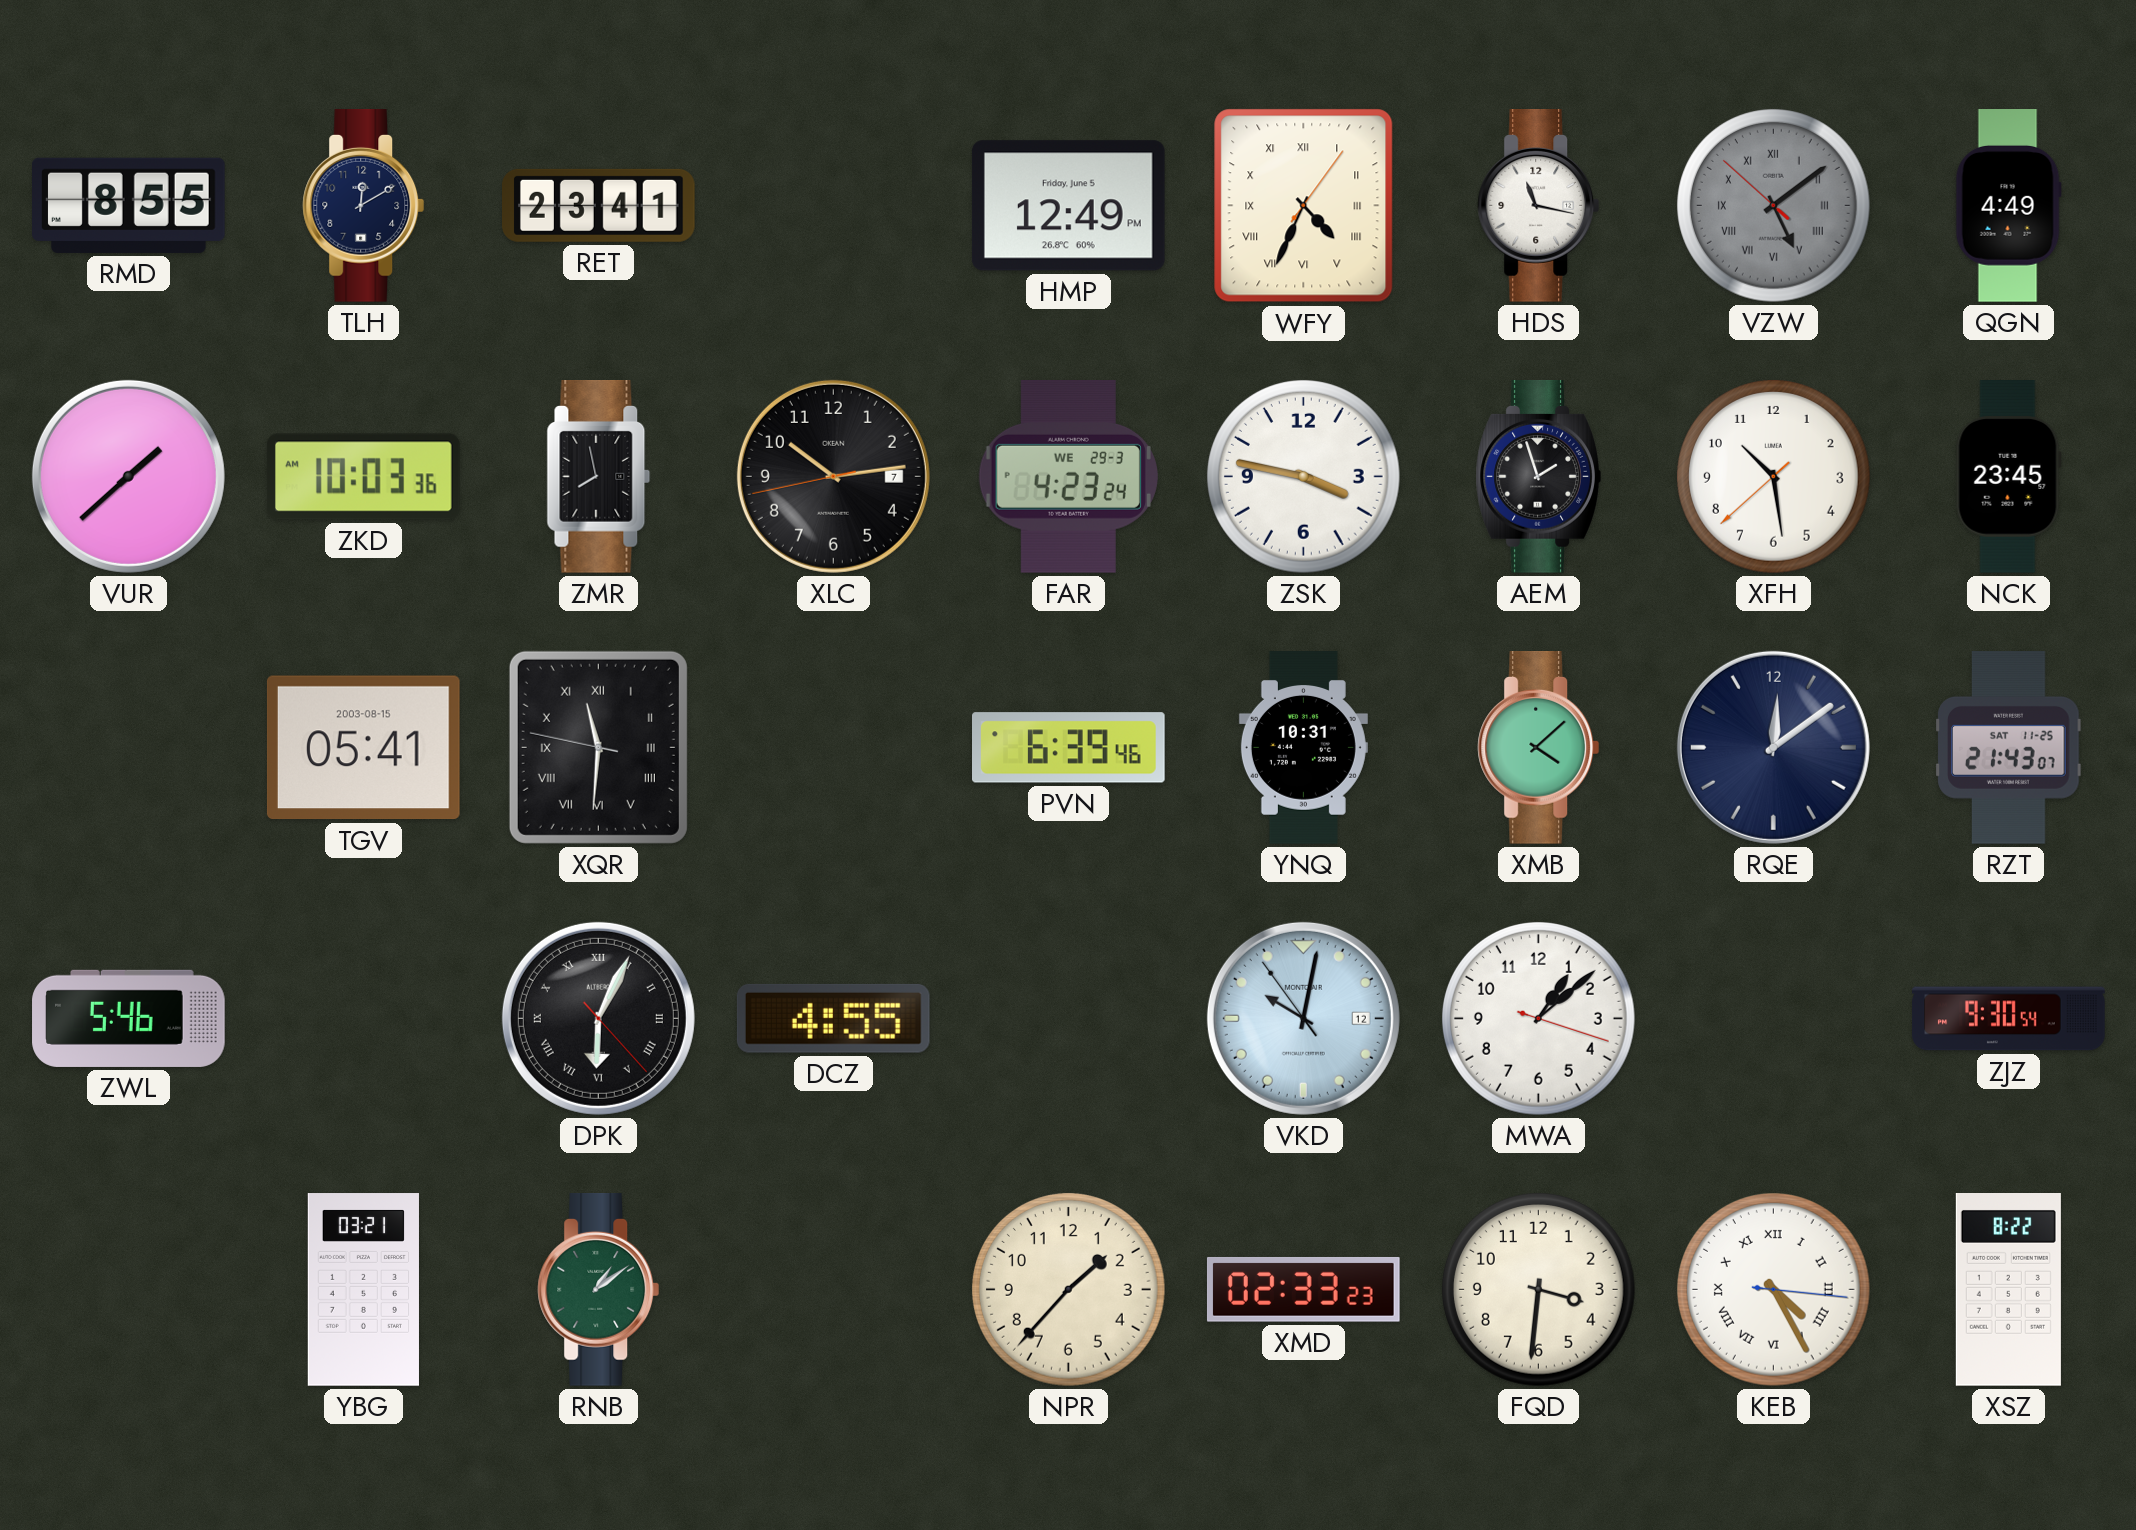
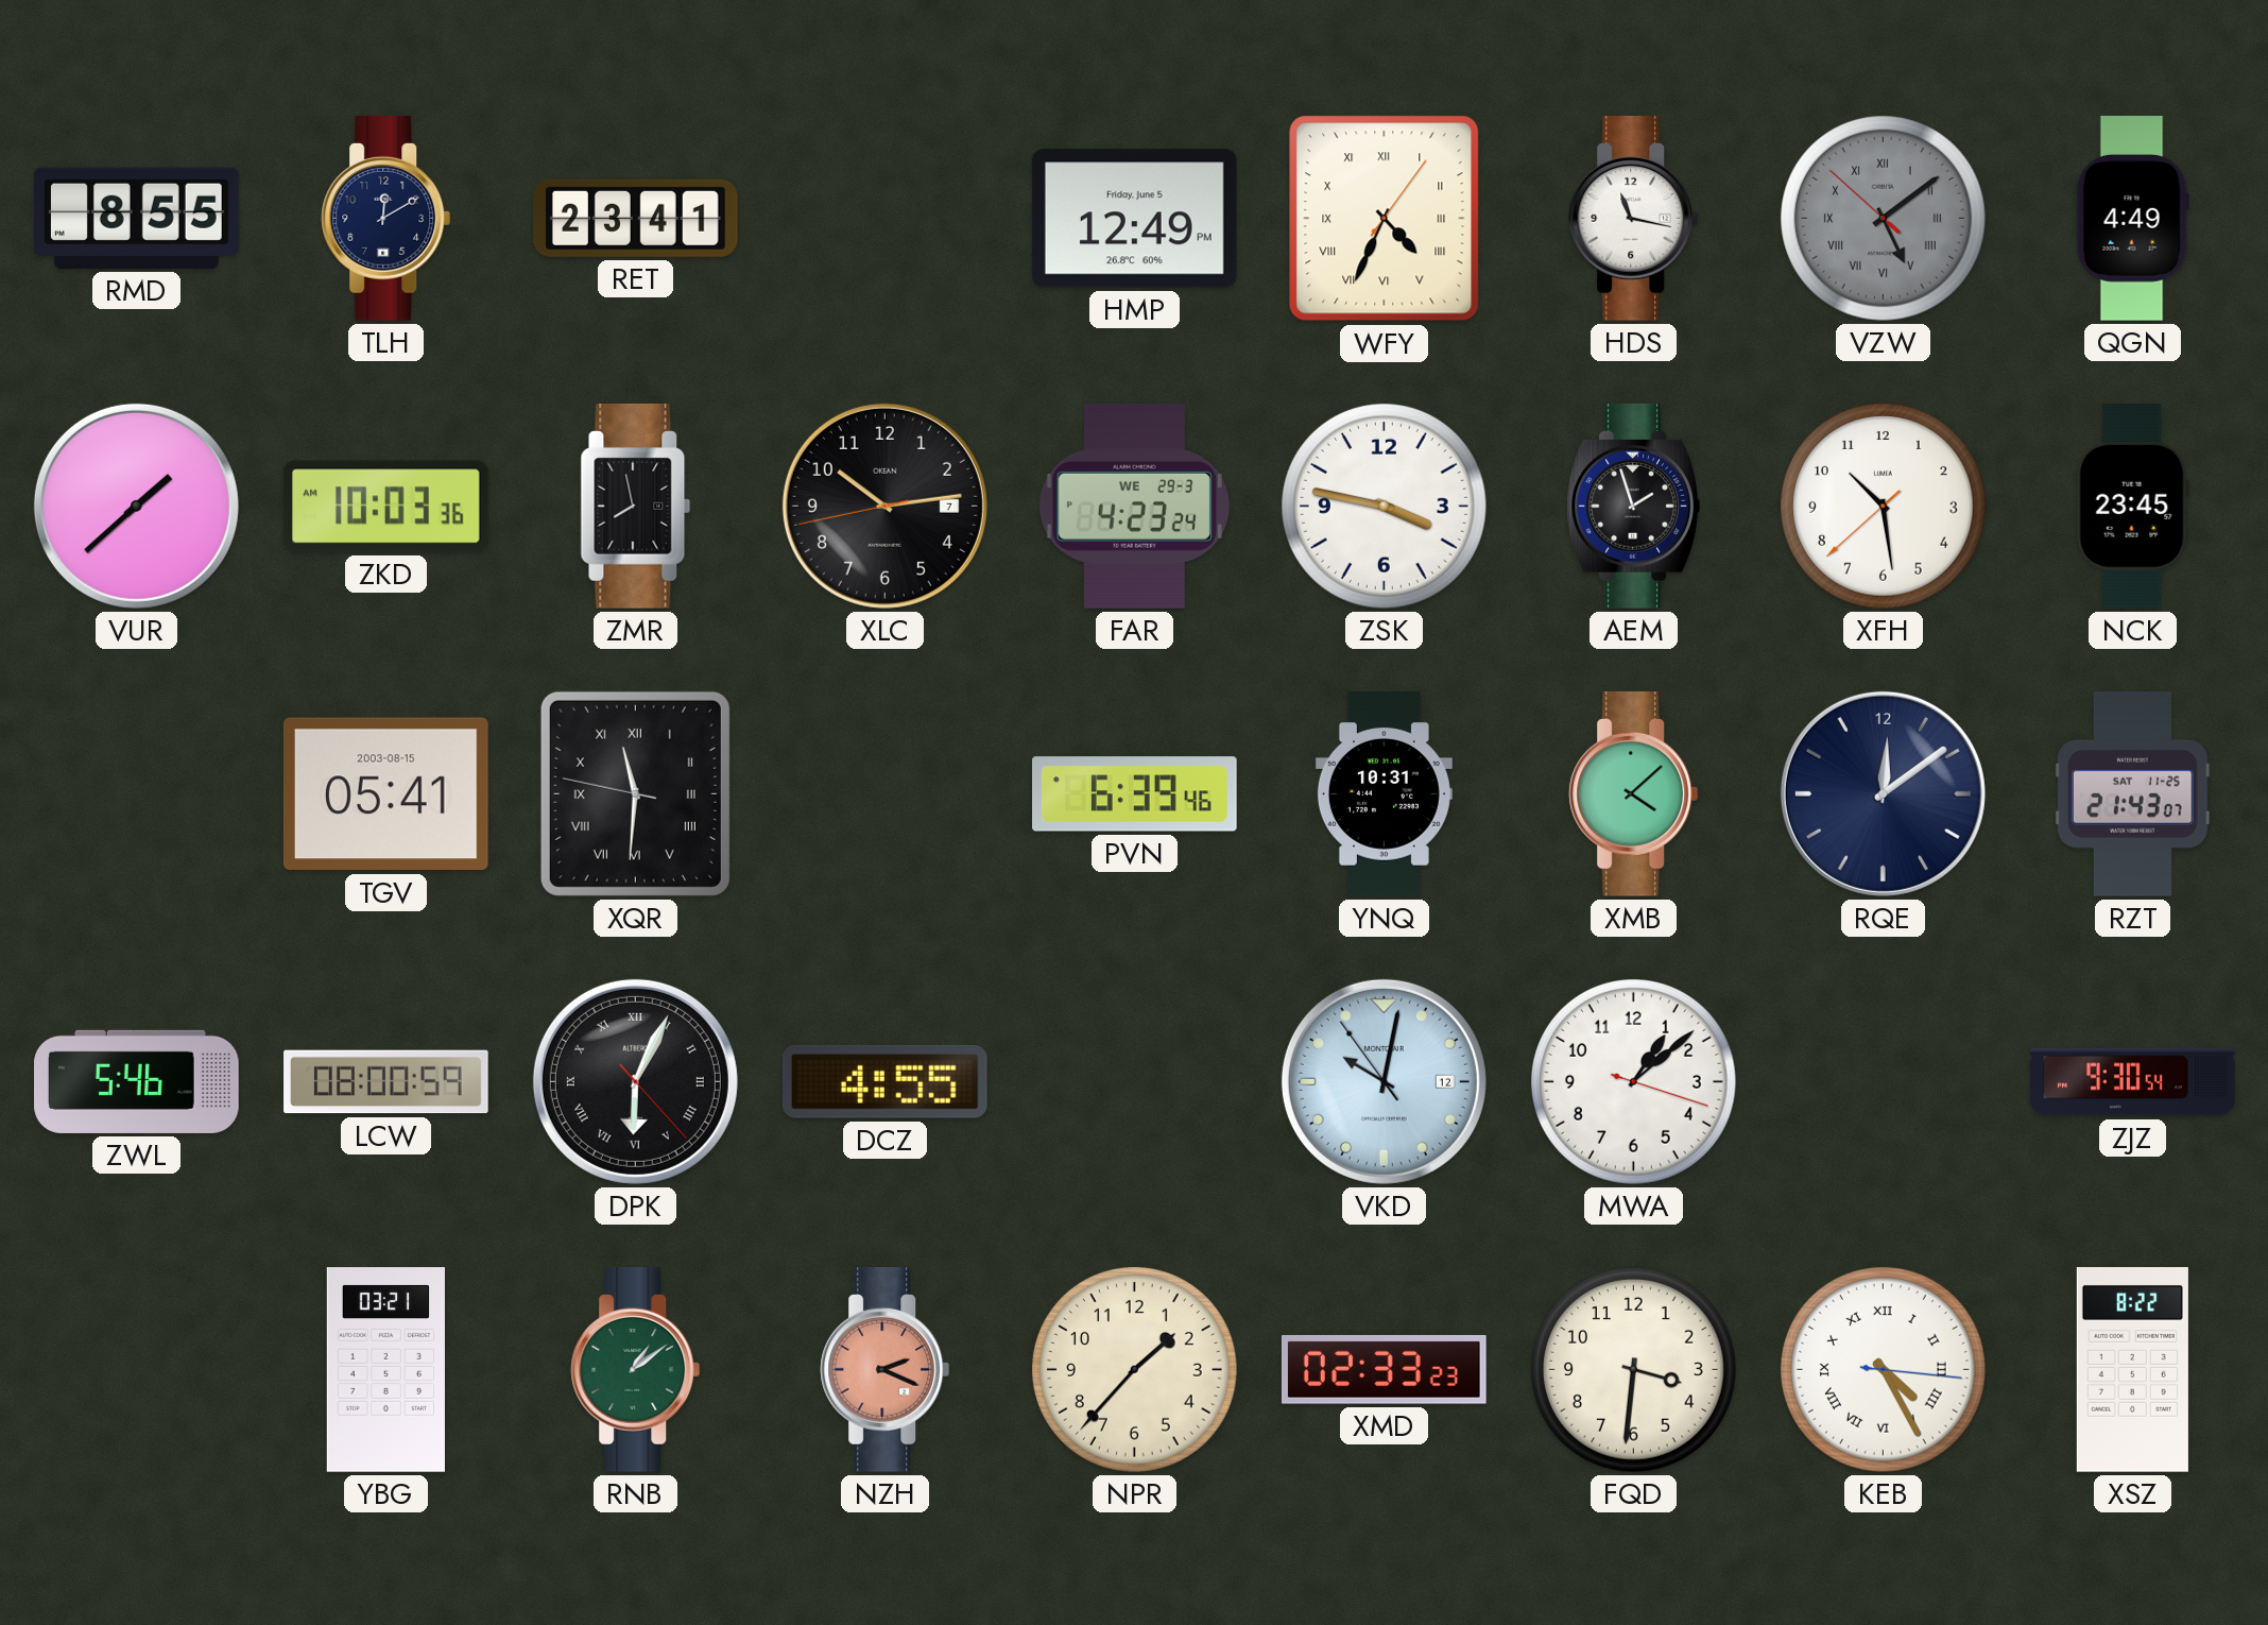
LCW: none -> 08:00
NZH: none -> 2:19
